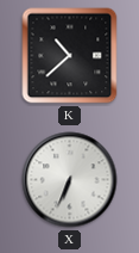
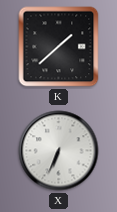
K: 10:38 -> 1:38
